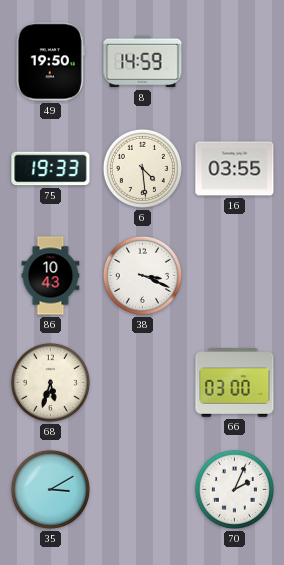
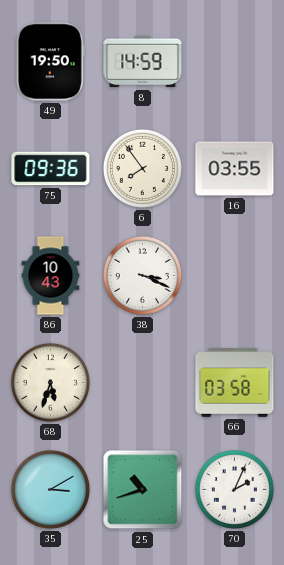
75: 19:33 -> 09:36
6: 4:29 -> 7:54
66: 03:00 -> 03:58
25: none -> 10:42
